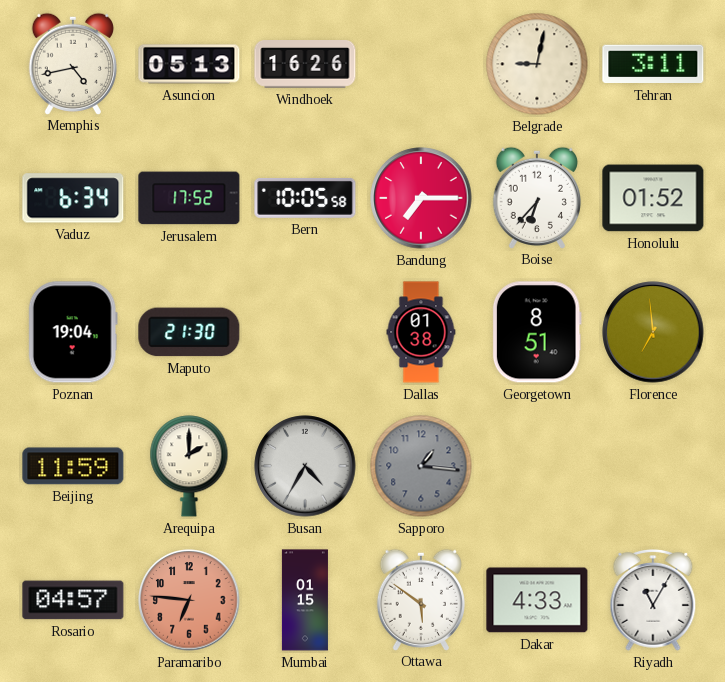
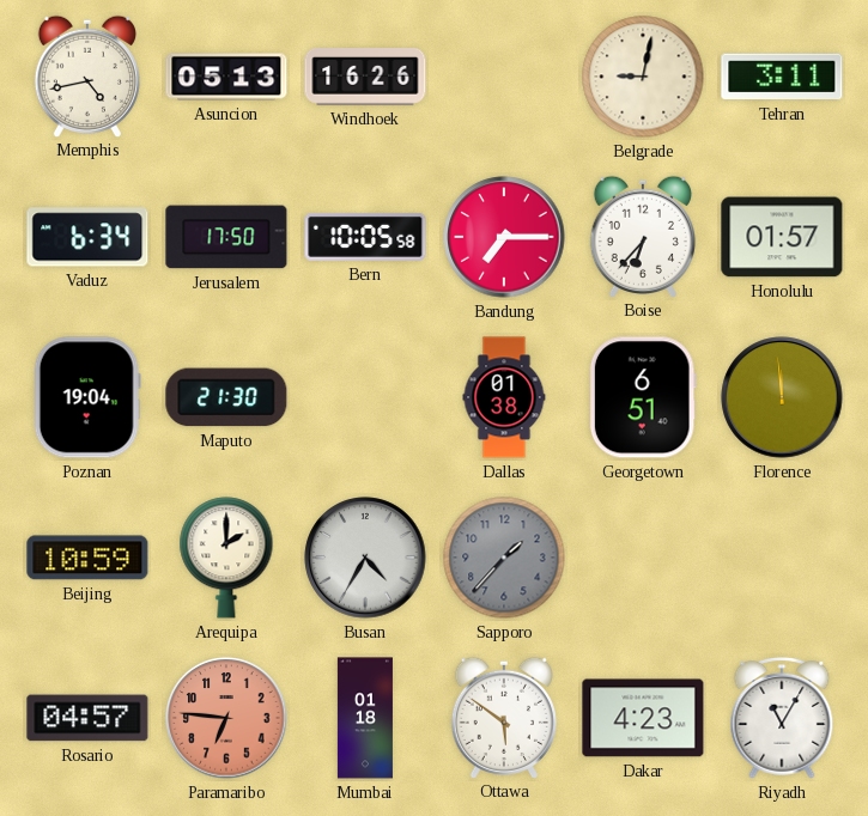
Jerusalem: 17:52 -> 17:50
Honolulu: 01:52 -> 01:57
Georgetown: 8:51 -> 6:51
Florence: 6:59 -> 11:59
Beijing: 11:59 -> 10:59
Sapporo: 1:16 -> 1:37
Mumbai: 01:15 -> 01:18
Dakar: 4:33 -> 4:23
